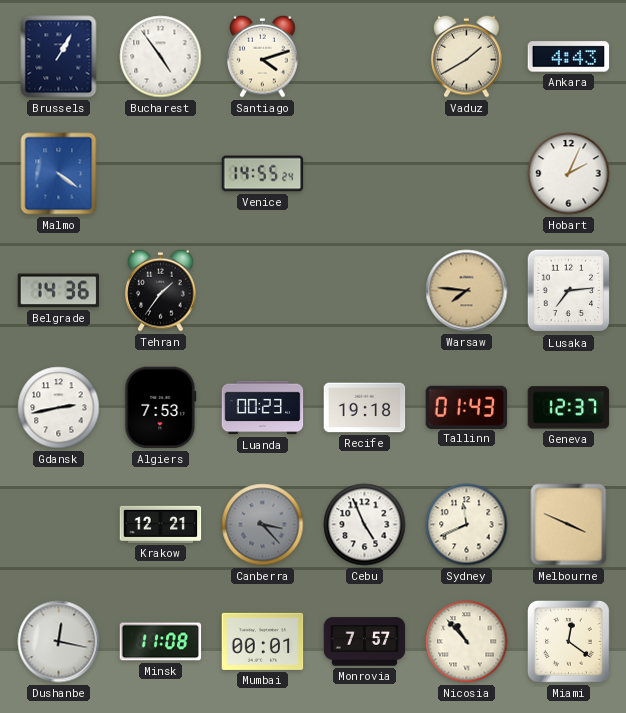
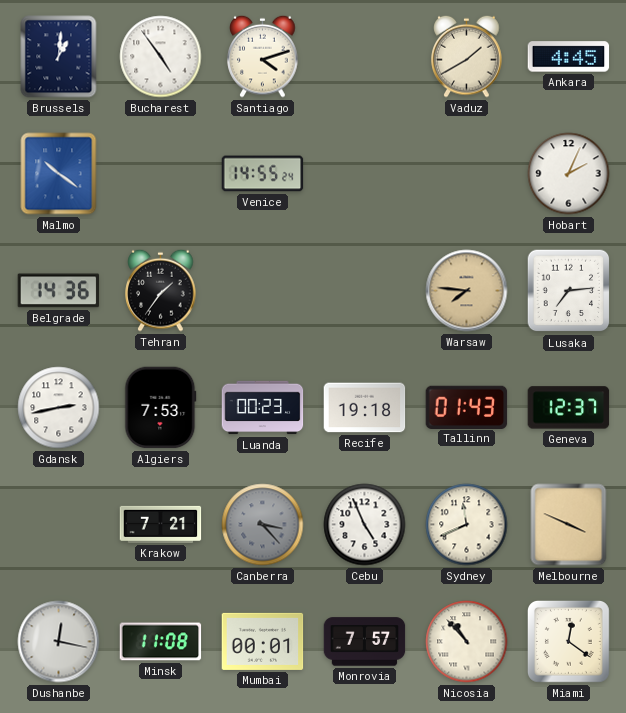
Brussels: 1:05 -> 1:01
Ankara: 4:43 -> 4:45
Malmo: 4:21 -> 10:21
Krakow: 12:21 -> 7:21
